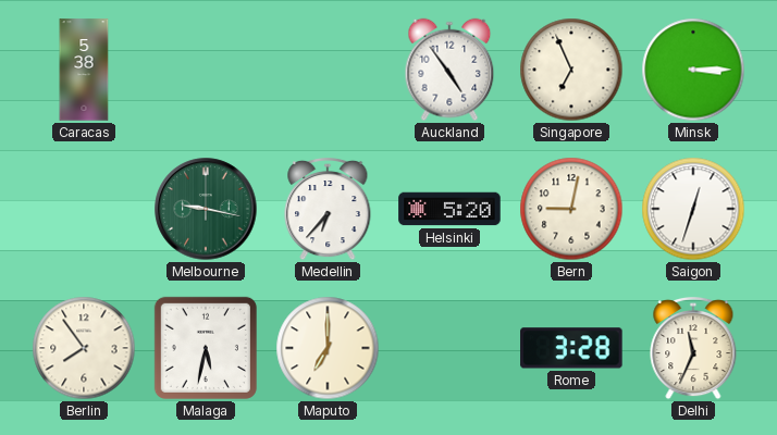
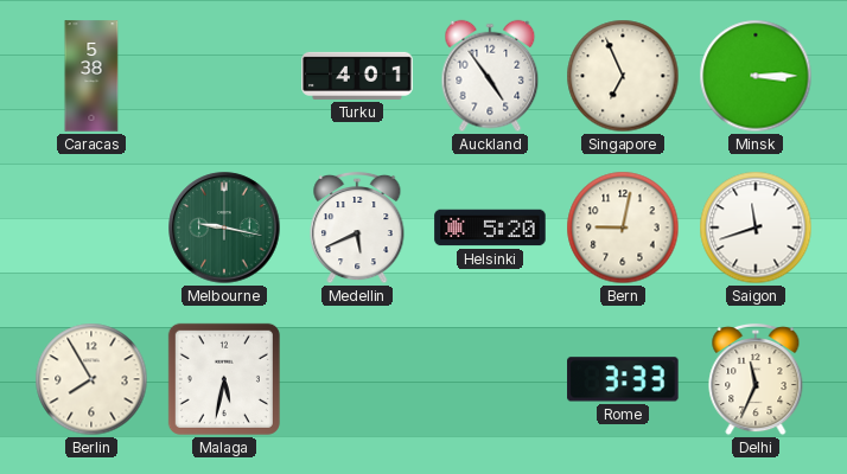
Turku: none -> 4:01
Medellin: 6:37 -> 5:41
Saigon: 12:33 -> 11:42
Berlin: 7:54 -> 7:55
Maputo: 7:00 -> none
Rome: 3:28 -> 3:33
